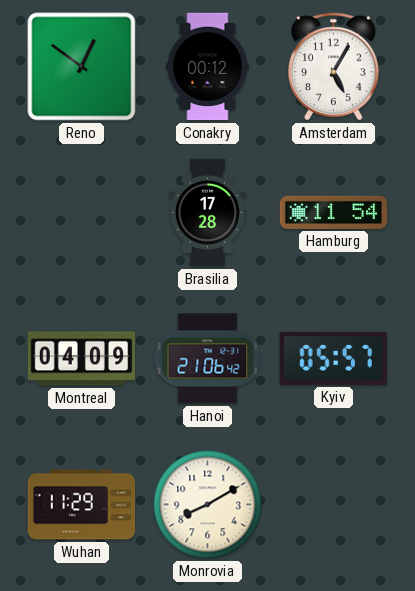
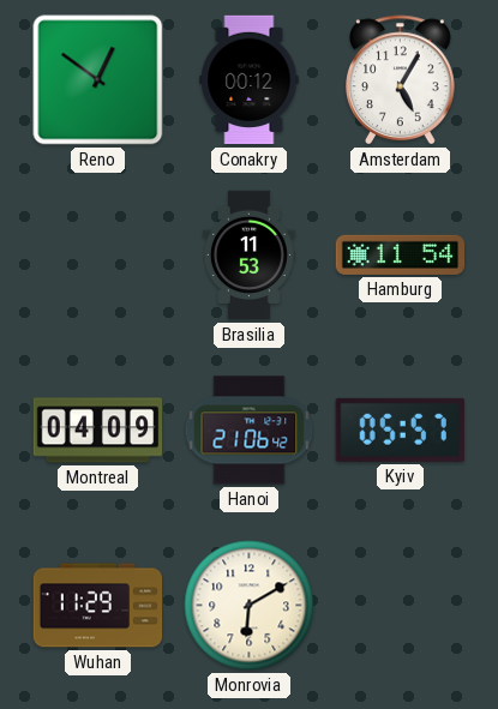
Brasilia: 17:28 -> 11:53
Monrovia: 8:10 -> 6:10
